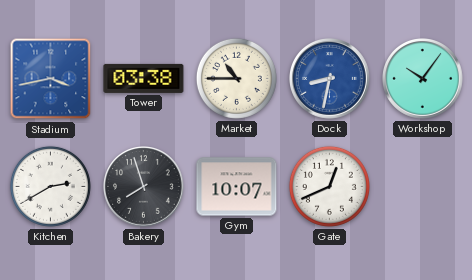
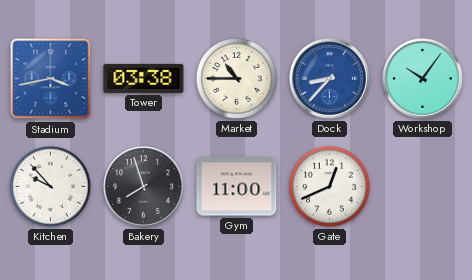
Dock: 8:32 -> 8:37
Kitchen: 2:40 -> 9:53
Gym: 10:07 -> 11:00
